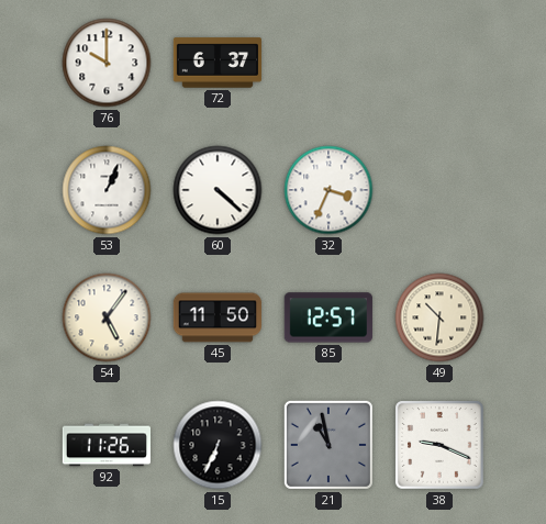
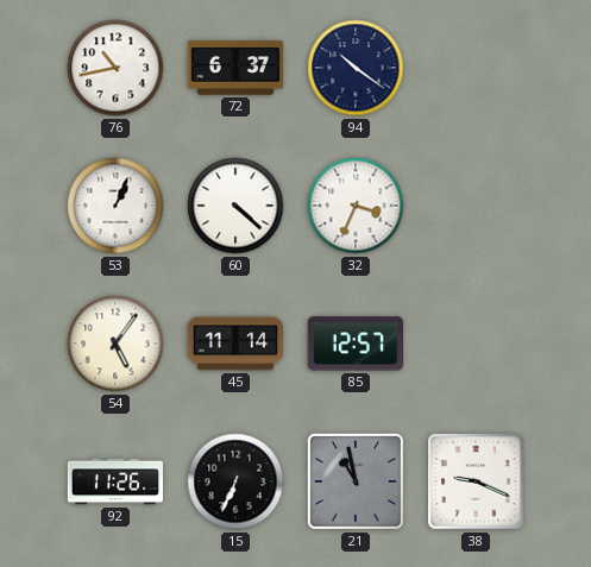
76: 10:00 -> 10:43
94: none -> 10:21
45: 11:50 -> 11:14
49: 10:31 -> none
